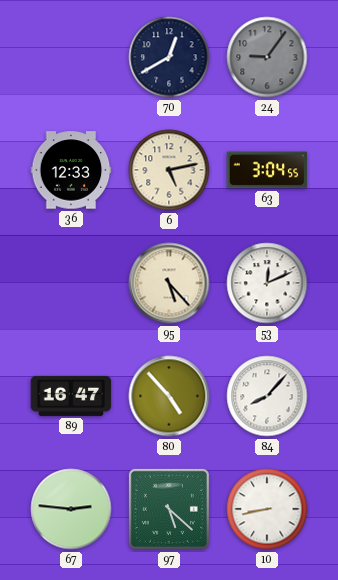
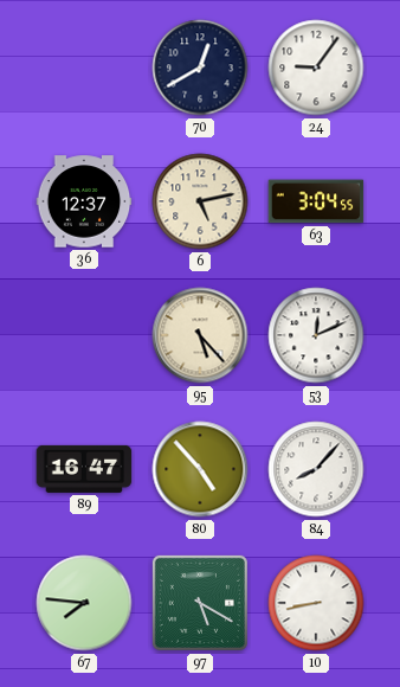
24 dial: grey -> white
36: 12:33 -> 12:37
67: 2:46 -> 7:46
97: 5:22 -> 5:20
